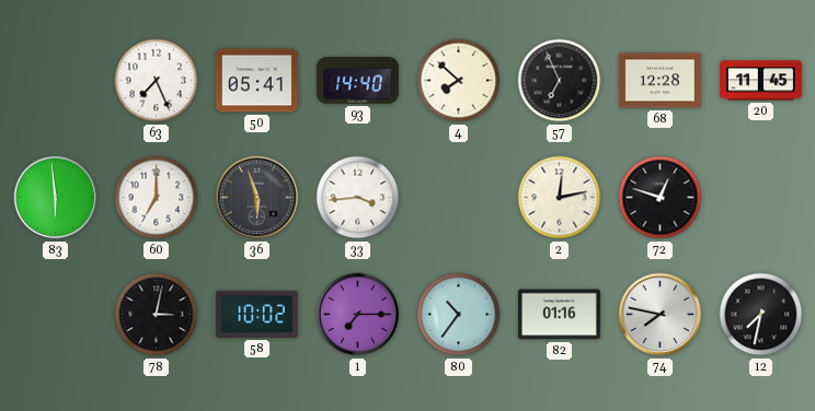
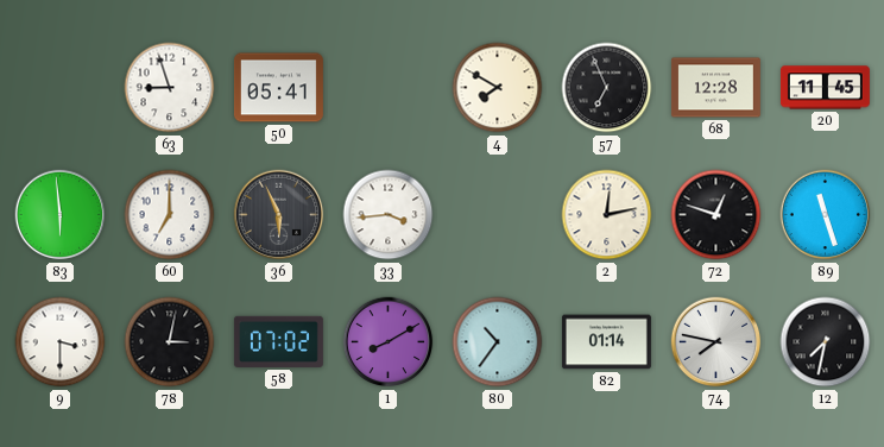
63: 7:26 -> 8:57
93: 14:40 -> none
4: 7:52 -> 7:50
36: 5:57 -> 5:56
89: none -> 11:27
9: none -> 3:30
58: 10:02 -> 07:02
1: 7:15 -> 8:10
82: 01:16 -> 01:14
